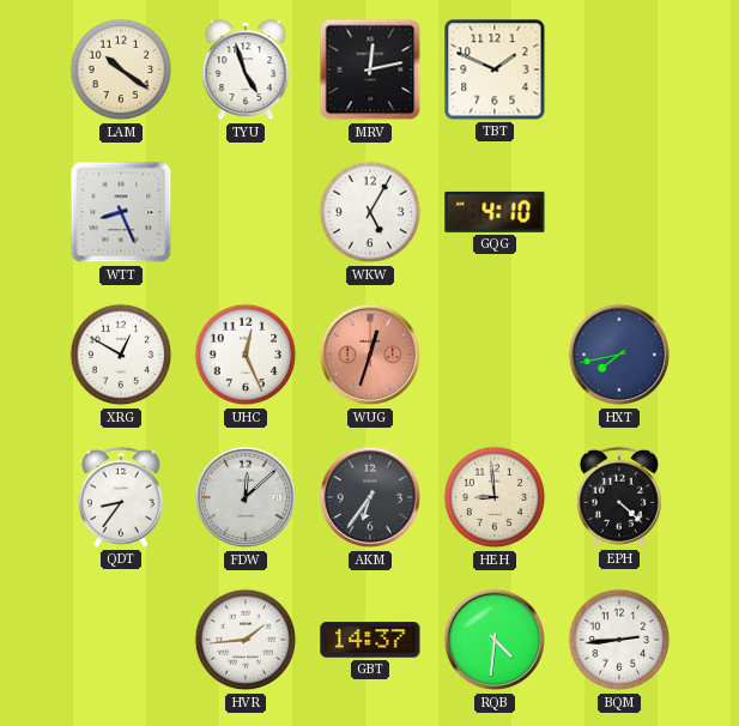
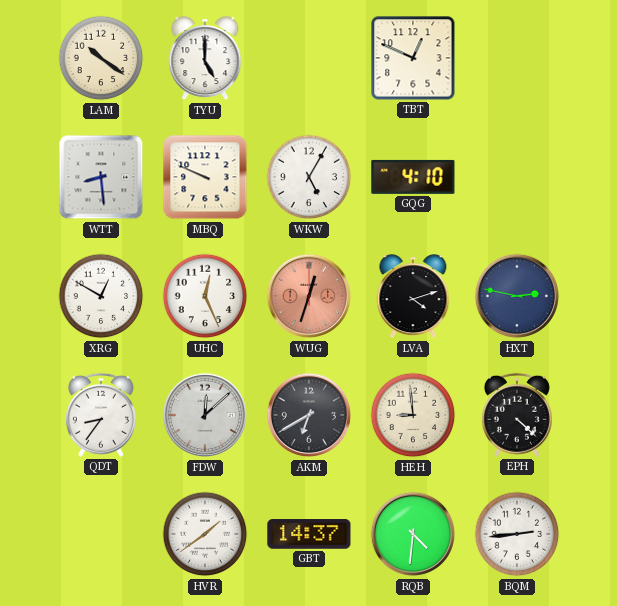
TYU: 4:57 -> 5:00
MRV: 12:13 -> none
TBT: 1:49 -> 12:49
WTT: 8:26 -> 8:29
MBQ: none -> 9:49
LVA: none -> 4:12
HXT: 7:43 -> 2:47
AKM: 6:36 -> 6:40
HVR: 1:44 -> 1:39
